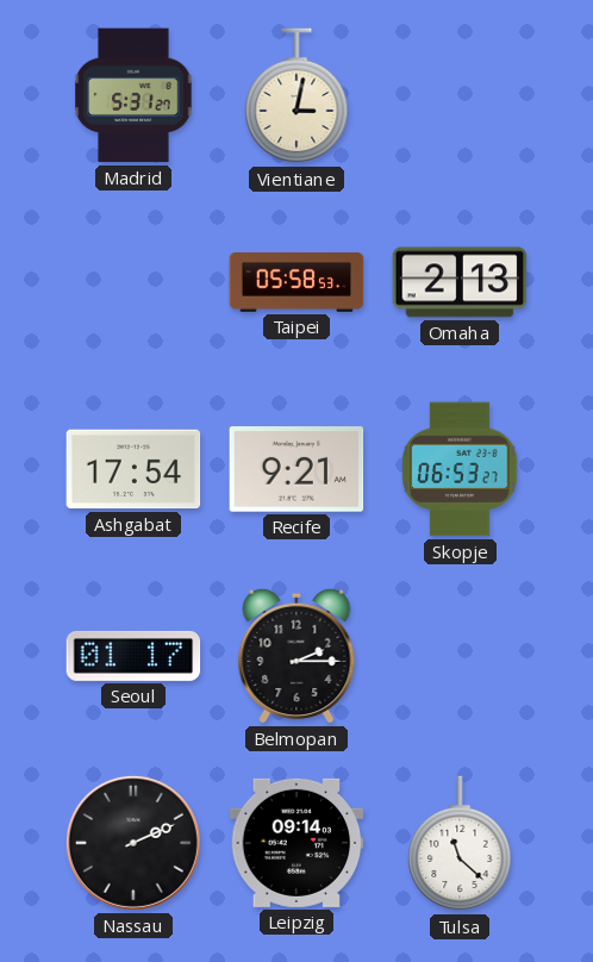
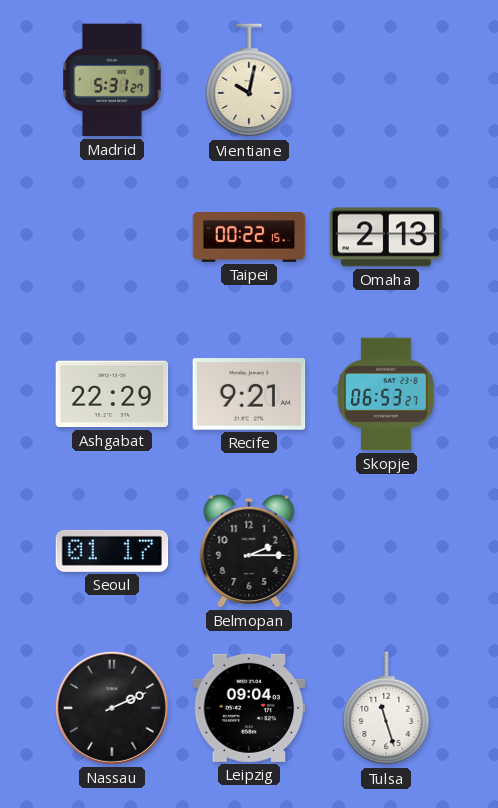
Vientiane: 3:02 -> 10:02
Taipei: 05:58 -> 00:22
Ashgabat: 17:54 -> 22:29
Leipzig: 09:14 -> 09:04
Tulsa: 11:22 -> 11:27
